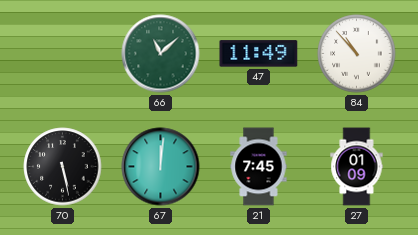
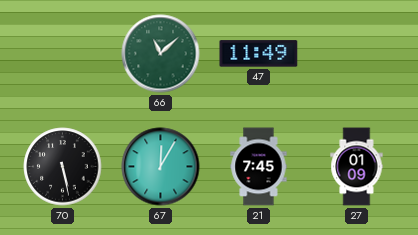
84: 10:53 -> none
67: 12:01 -> 12:05
